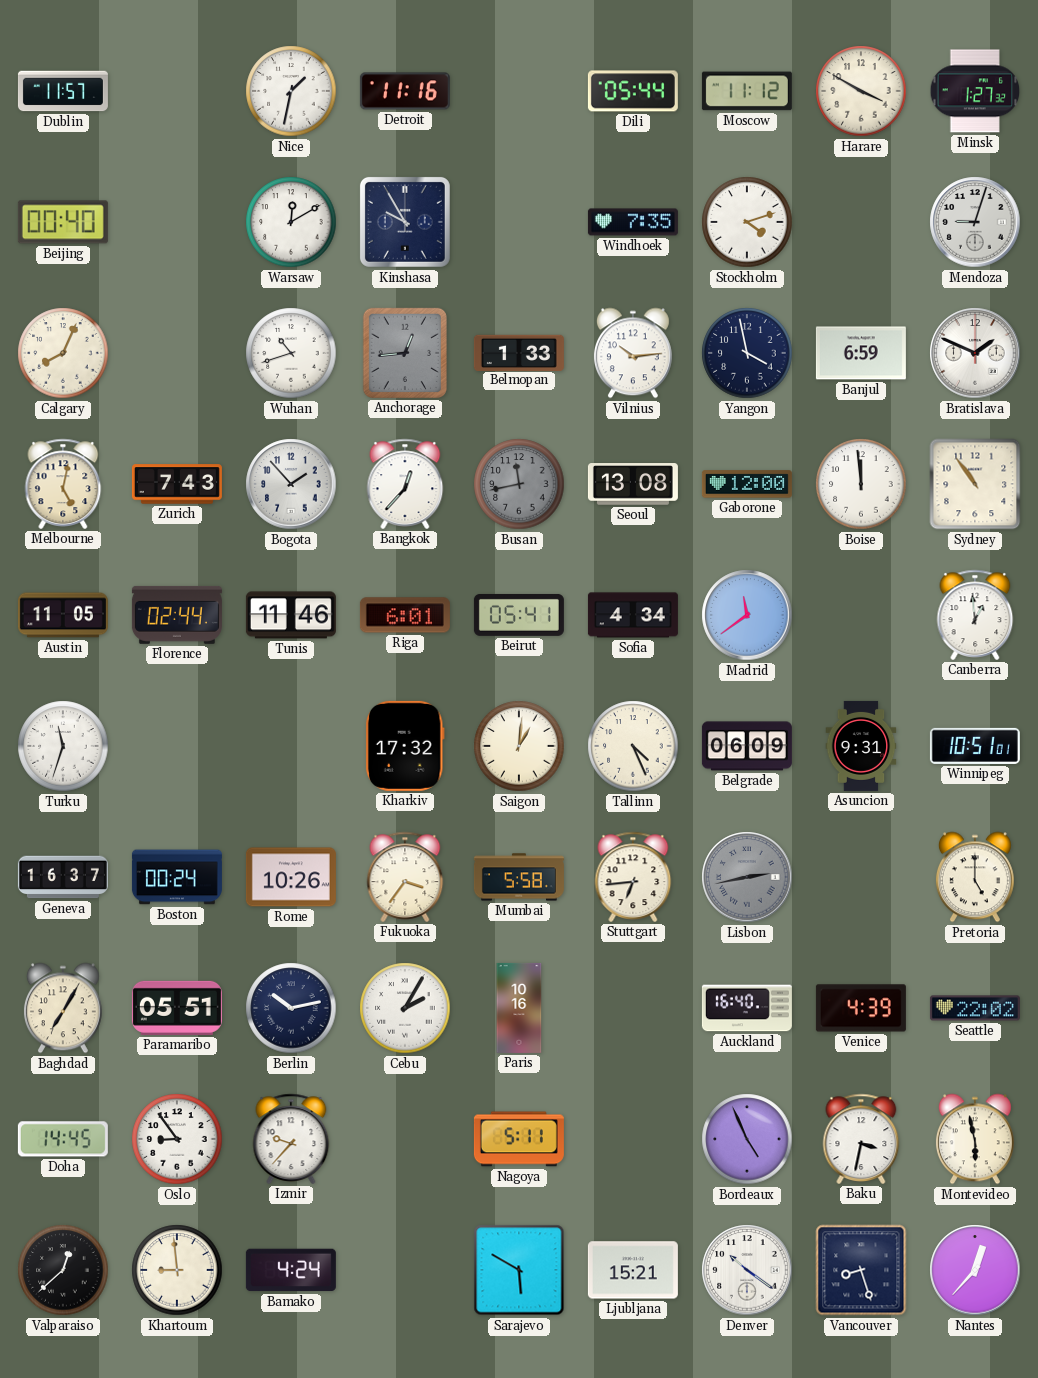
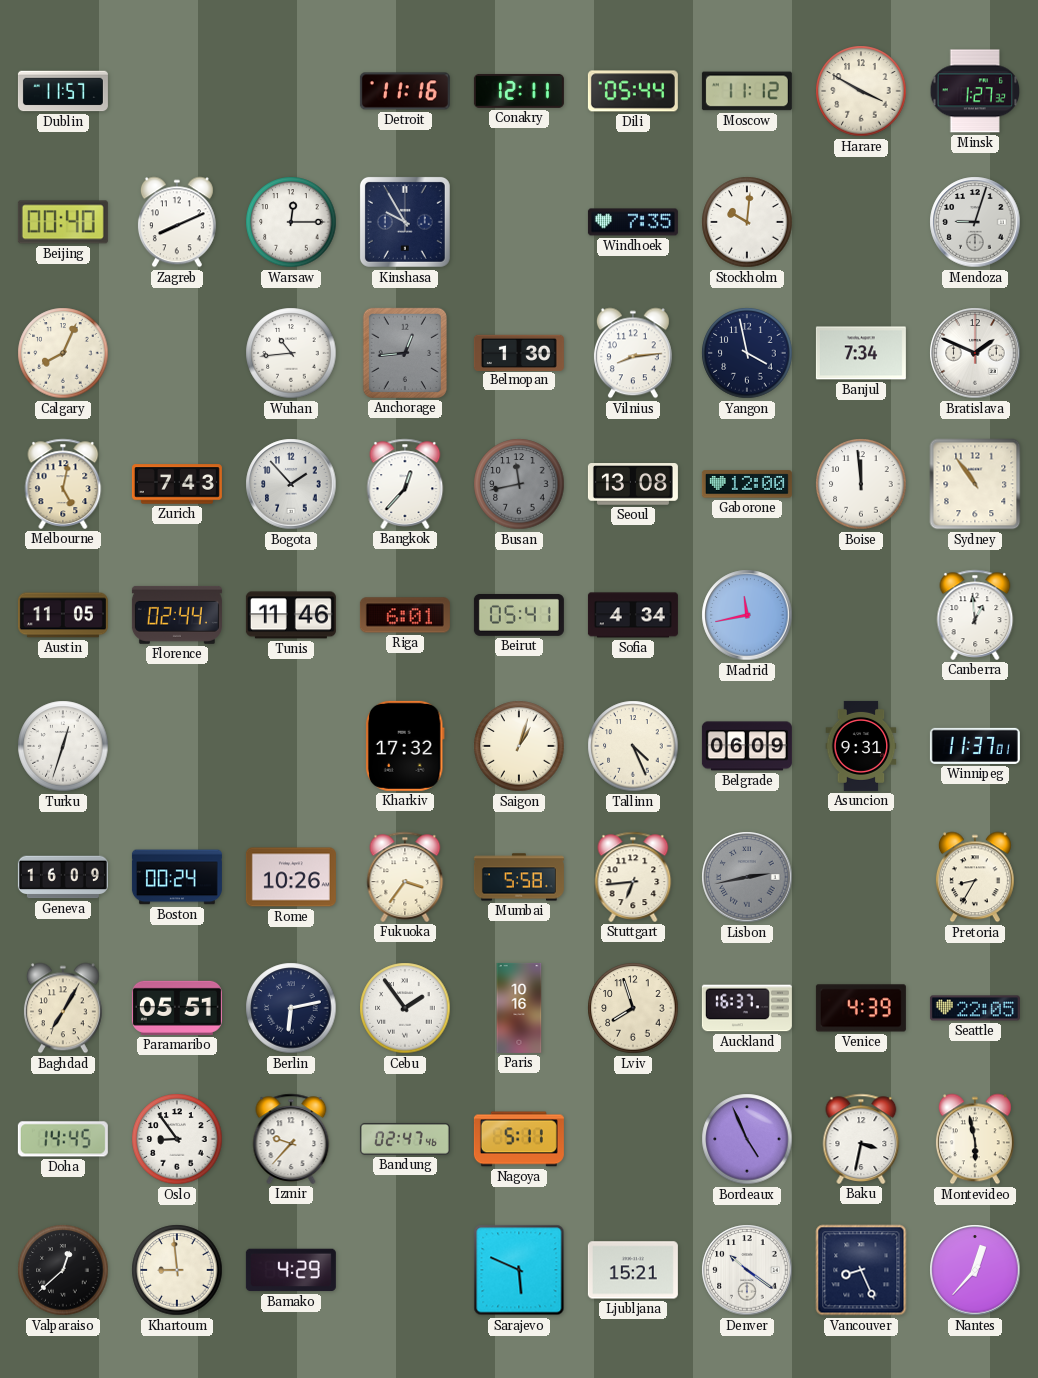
Nice: 1:32 -> none
Conakry: none -> 12:11
Zagreb: none -> 8:11
Warsaw: 12:10 -> 12:15
Stockholm: 4:12 -> 10:01
Wuhan: 10:42 -> 10:44
Belmopan: 1:33 -> 1:30
Vilnius: 10:14 -> 8:14
Banjul: 6:59 -> 7:34
Madrid: 11:39 -> 11:43
Turku: 11:33 -> 12:33
Saigon: 1:01 -> 1:03
Winnipeg: 10:51 -> 11:37
Geneva: 16:37 -> 16:09
Pretoria: 5:00 -> 8:35
Berlin: 10:13 -> 6:13
Cebu: 2:05 -> 1:54
Lviv: none -> 7:57
Auckland: 16:40 -> 16:37
Seattle: 22:02 -> 22:05
Bandung: none -> 02:47
Bamako: 4:24 -> 4:29
Sarajevo: 5:50 -> 5:49
Vancouver: 8:27 -> 8:26
